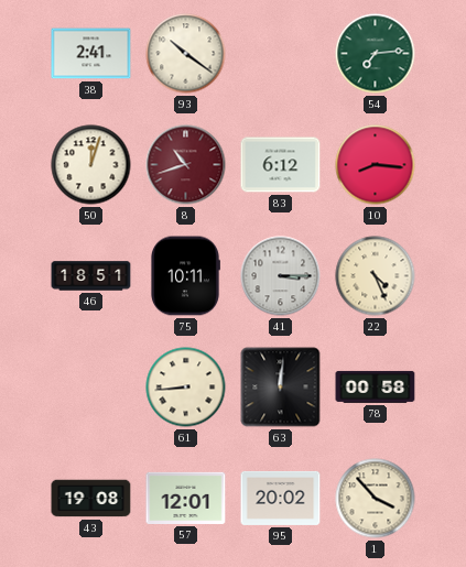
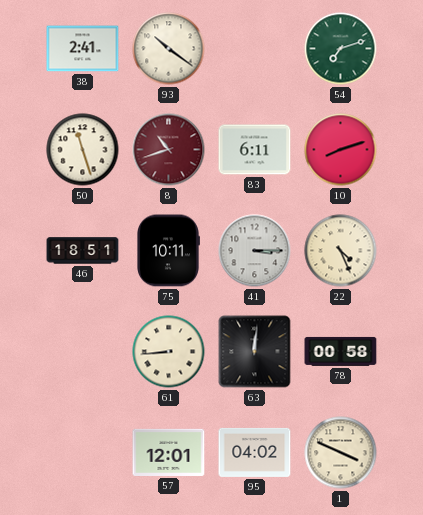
54: 7:14 -> 7:12
50: 12:03 -> 11:27
83: 6:12 -> 6:11
10: 8:16 -> 8:12
43: 19:08 -> none
95: 20:02 -> 04:02
1: 3:53 -> 3:49
